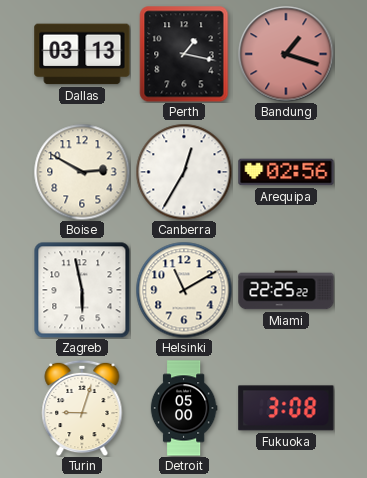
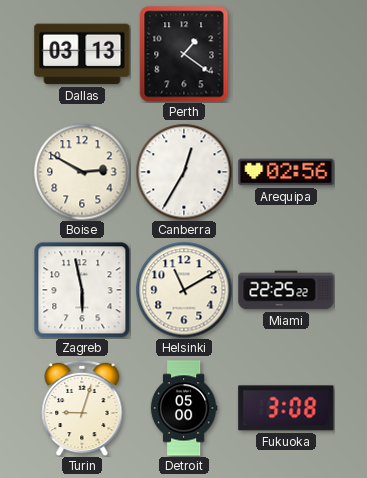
Perth: 1:17 -> 1:21
Bandung: 1:18 -> none
